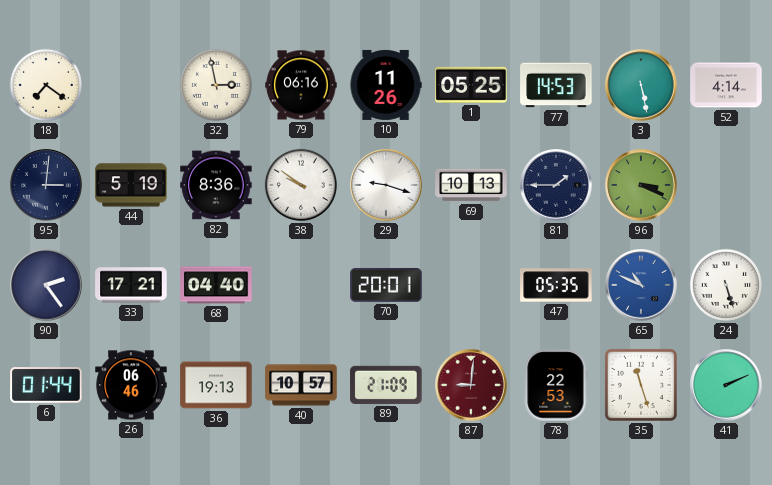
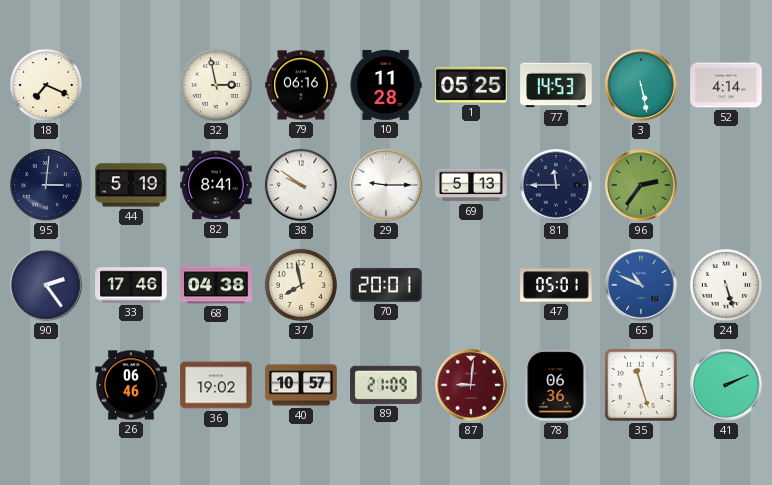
18: 7:21 -> 7:19
10: 11:26 -> 11:28
82: 8:36 -> 8:41
29: 9:18 -> 9:15
69: 10:13 -> 5:13
81: 1:45 -> 11:45
96: 3:19 -> 2:36
33: 17:21 -> 17:46
68: 04:40 -> 04:38
37: none -> 7:58
47: 05:35 -> 05:01
6: 01:44 -> none
36: 19:13 -> 19:02
78: 22:53 -> 06:36
